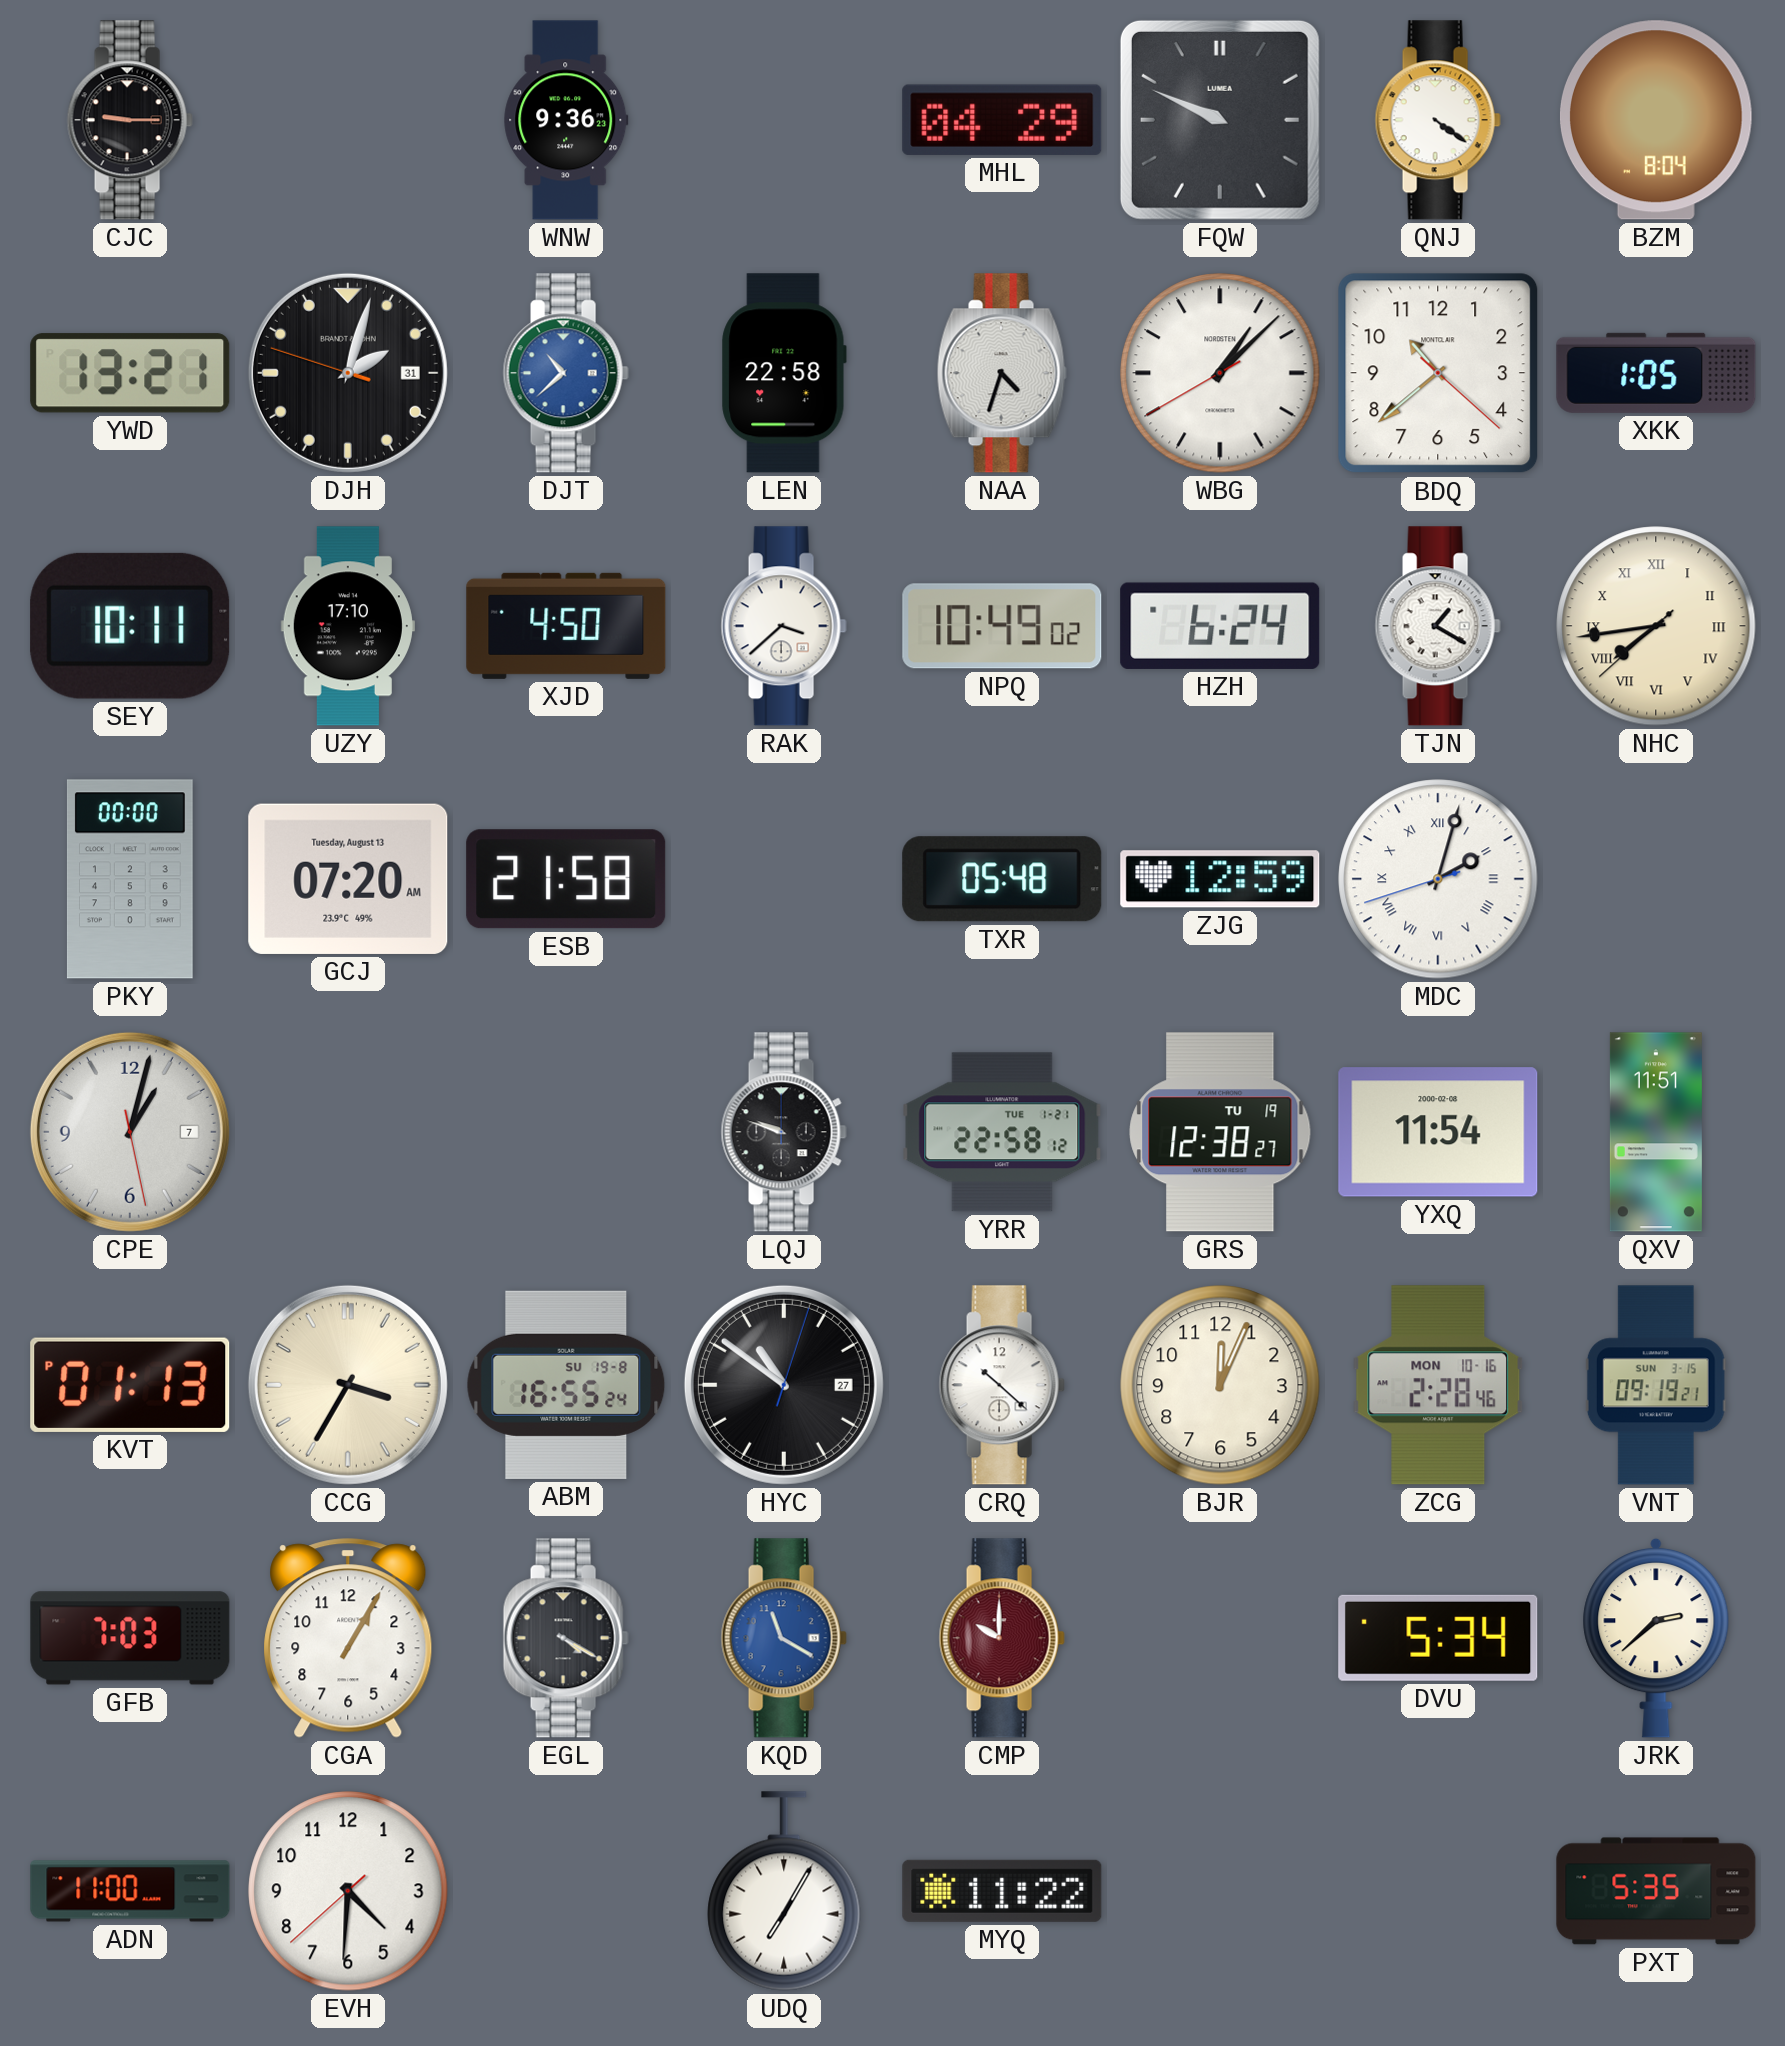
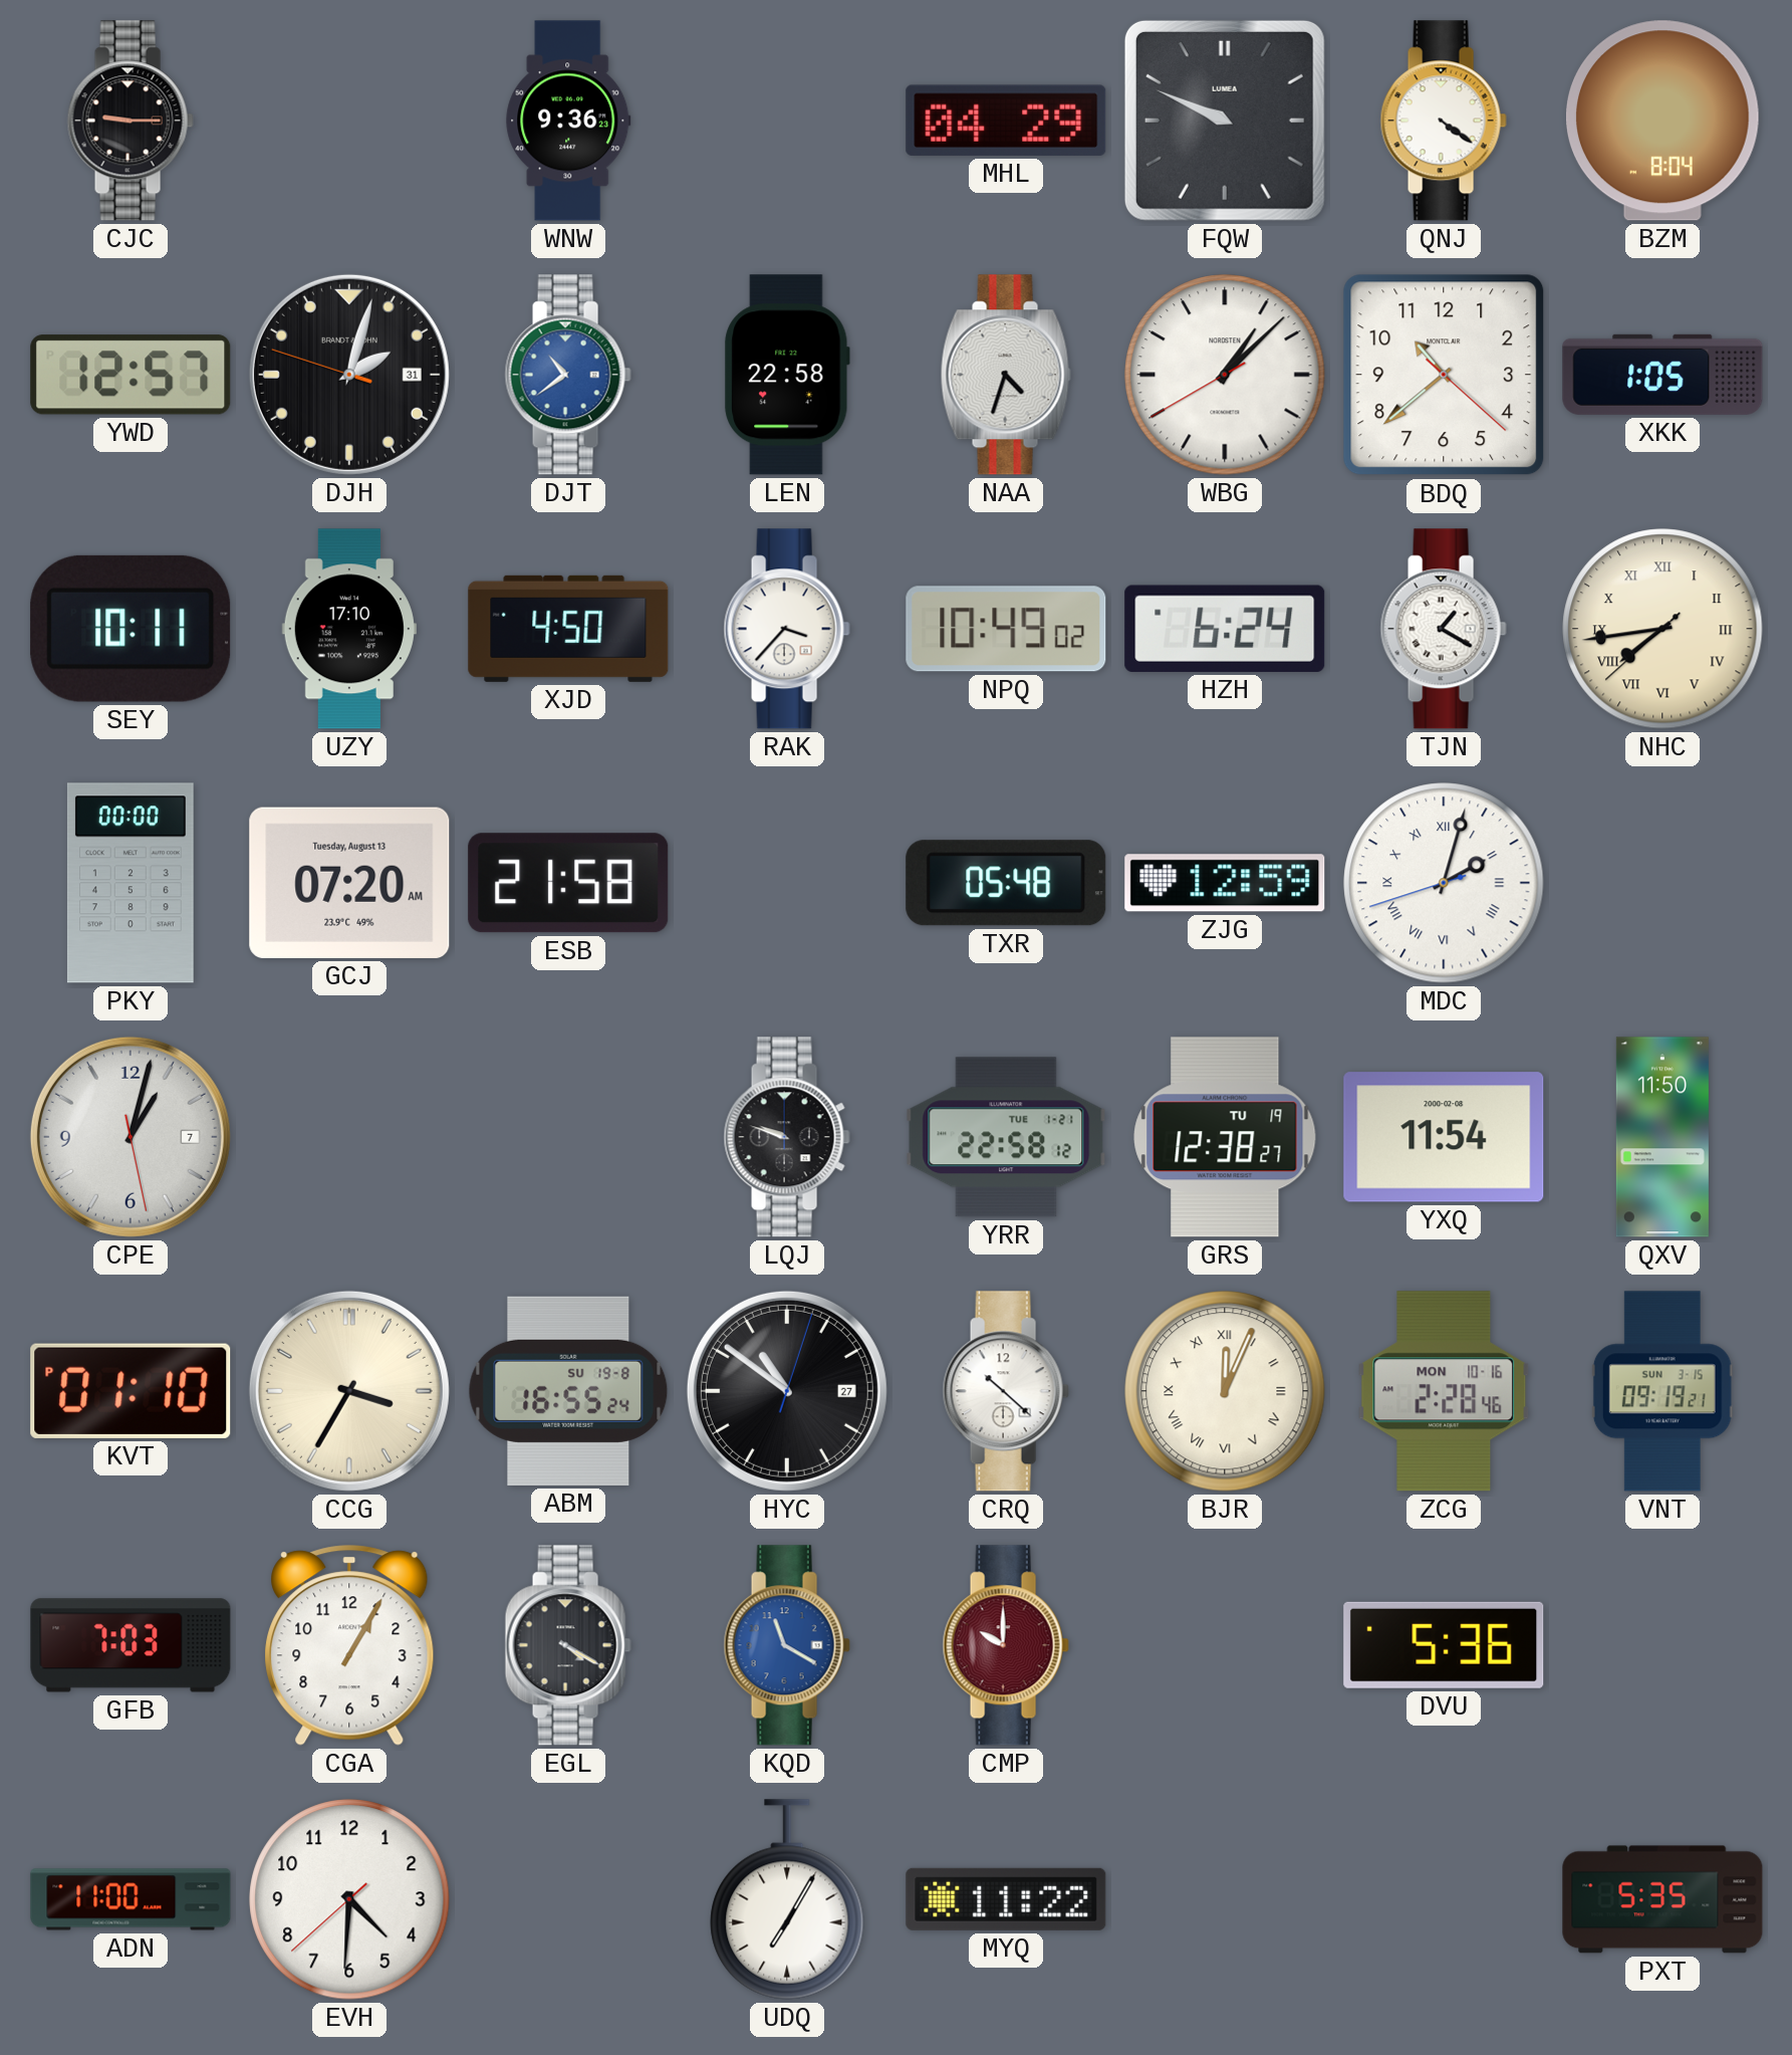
YWD: 13:21 -> 12:57
DJT: 10:38 -> 10:39
RAK: 3:38 -> 3:37
QXV: 11:51 -> 11:50
KVT: 01:13 -> 01:10
BJR numerals: Arabic -> Roman
DVU: 5:34 -> 5:36
JRK: 2:38 -> none
